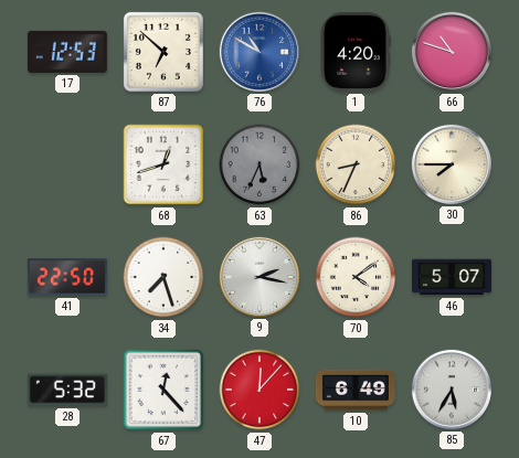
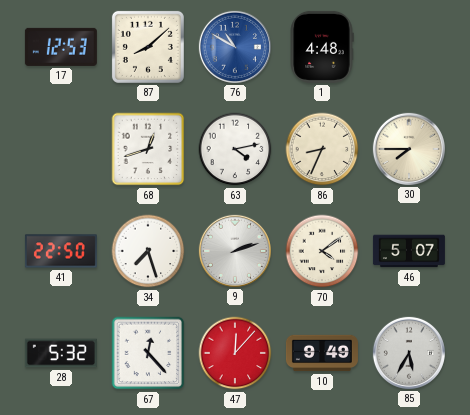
87: 6:52 -> 8:08
1: 4:20 -> 4:48
66: 10:48 -> none
63: 5:34 -> 4:13
63 dial: grey -> white
9: 2:17 -> 2:12
10: 6:49 -> 9:49
